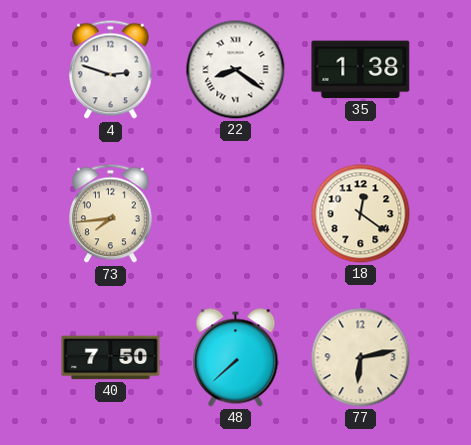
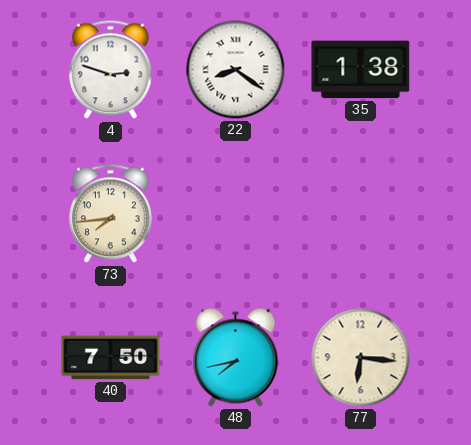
18: 12:21 -> none
48: 7:38 -> 7:43
77: 6:13 -> 6:16
